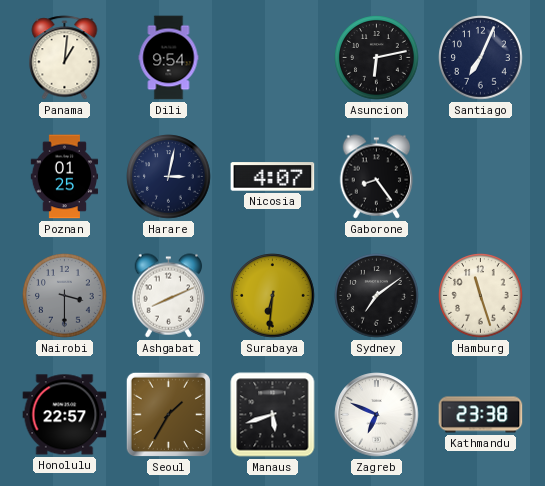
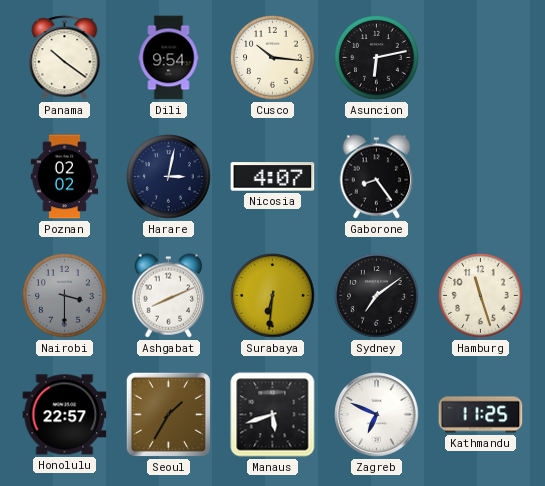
Panama: 1:01 -> 10:21
Cusco: none -> 10:16
Santiago: 7:04 -> none
Poznan: 01:25 -> 02:02
Kathmandu: 23:38 -> 11:25
